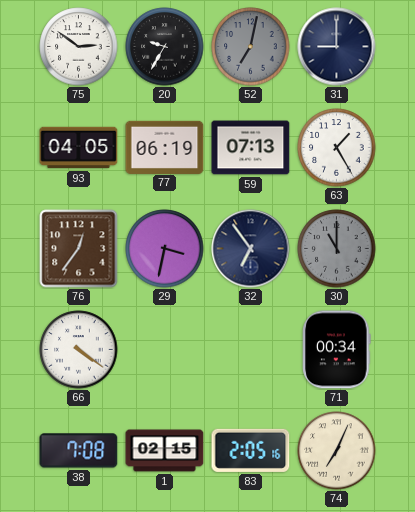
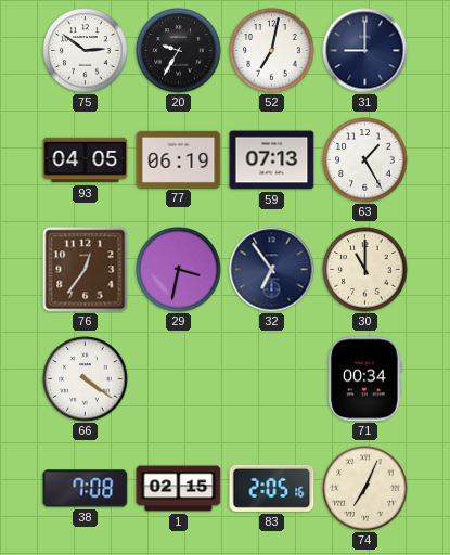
52 dial: grey -> white
30 dial: grey -> cream
